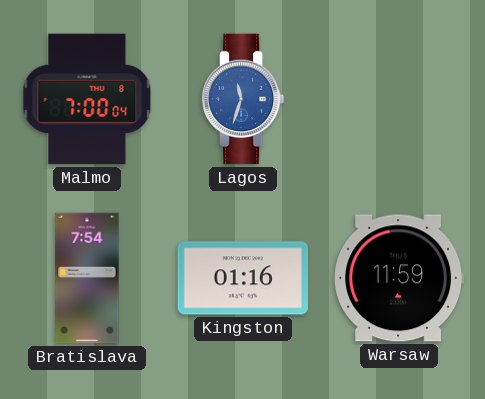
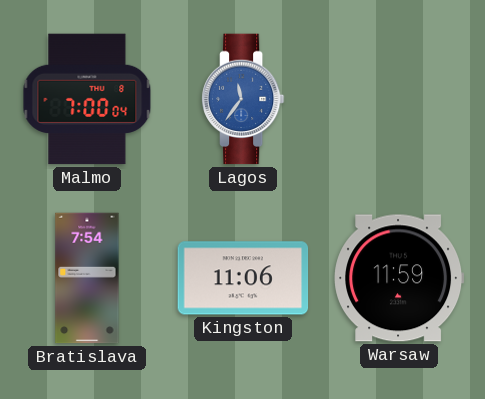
Lagos: 11:33 -> 11:36
Kingston: 01:16 -> 11:06
